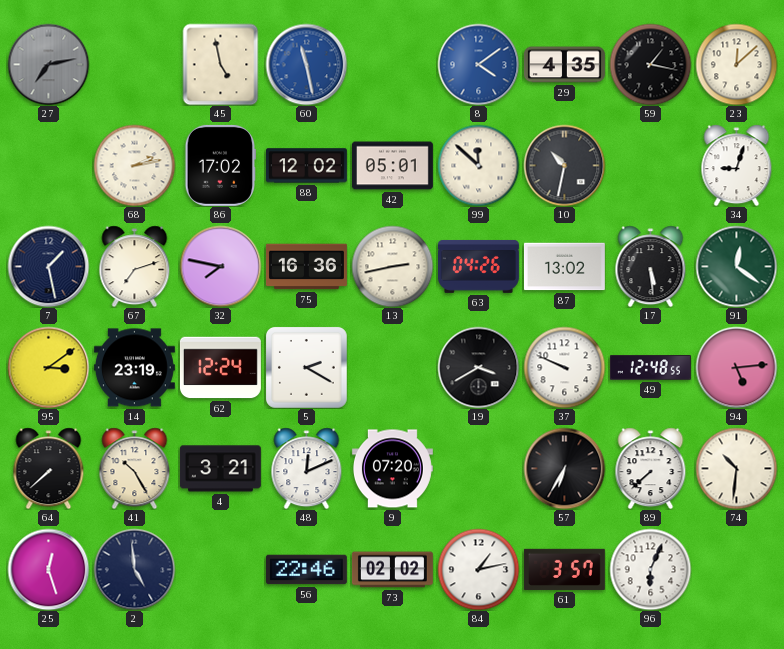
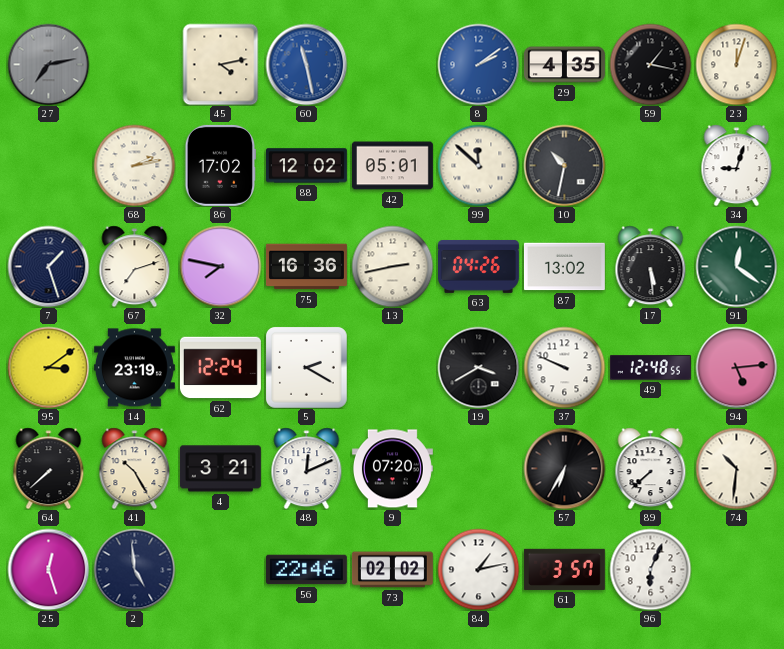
45: 4:58 -> 4:13
8: 4:09 -> 2:09
23: 12:08 -> 12:03
7: 1:28 -> 1:27
